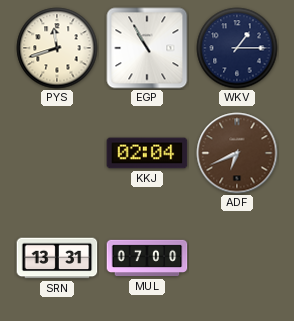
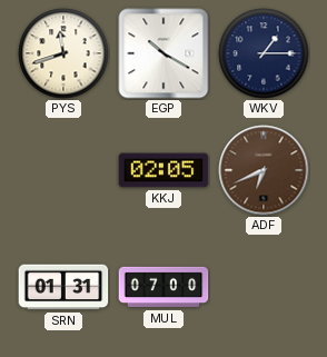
EGP: 10:55 -> 10:20
KKJ: 02:04 -> 02:05
SRN: 13:31 -> 01:31
